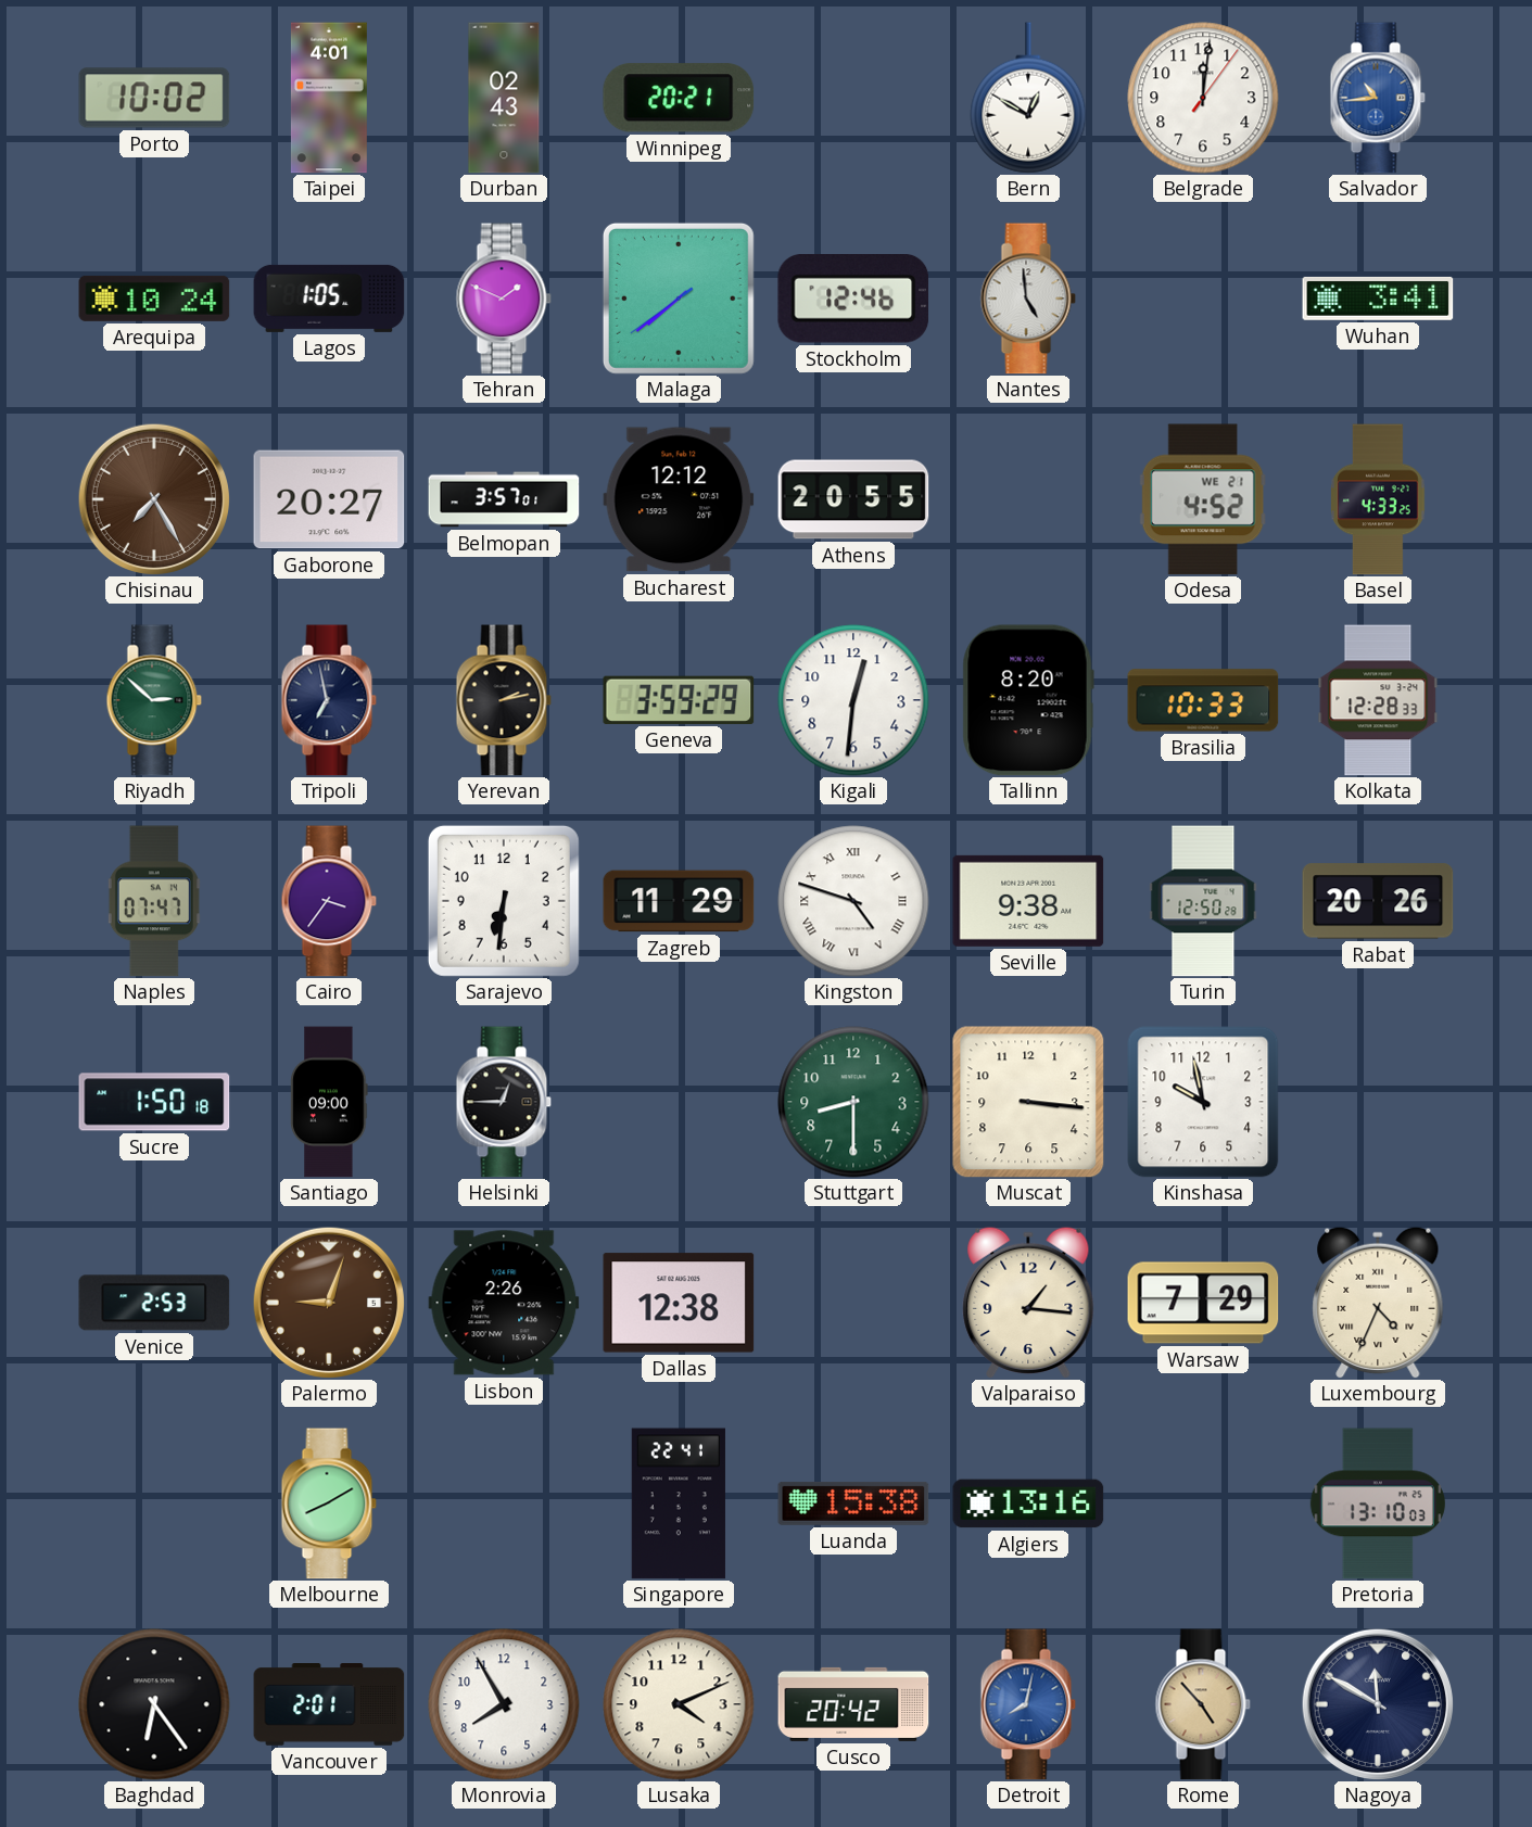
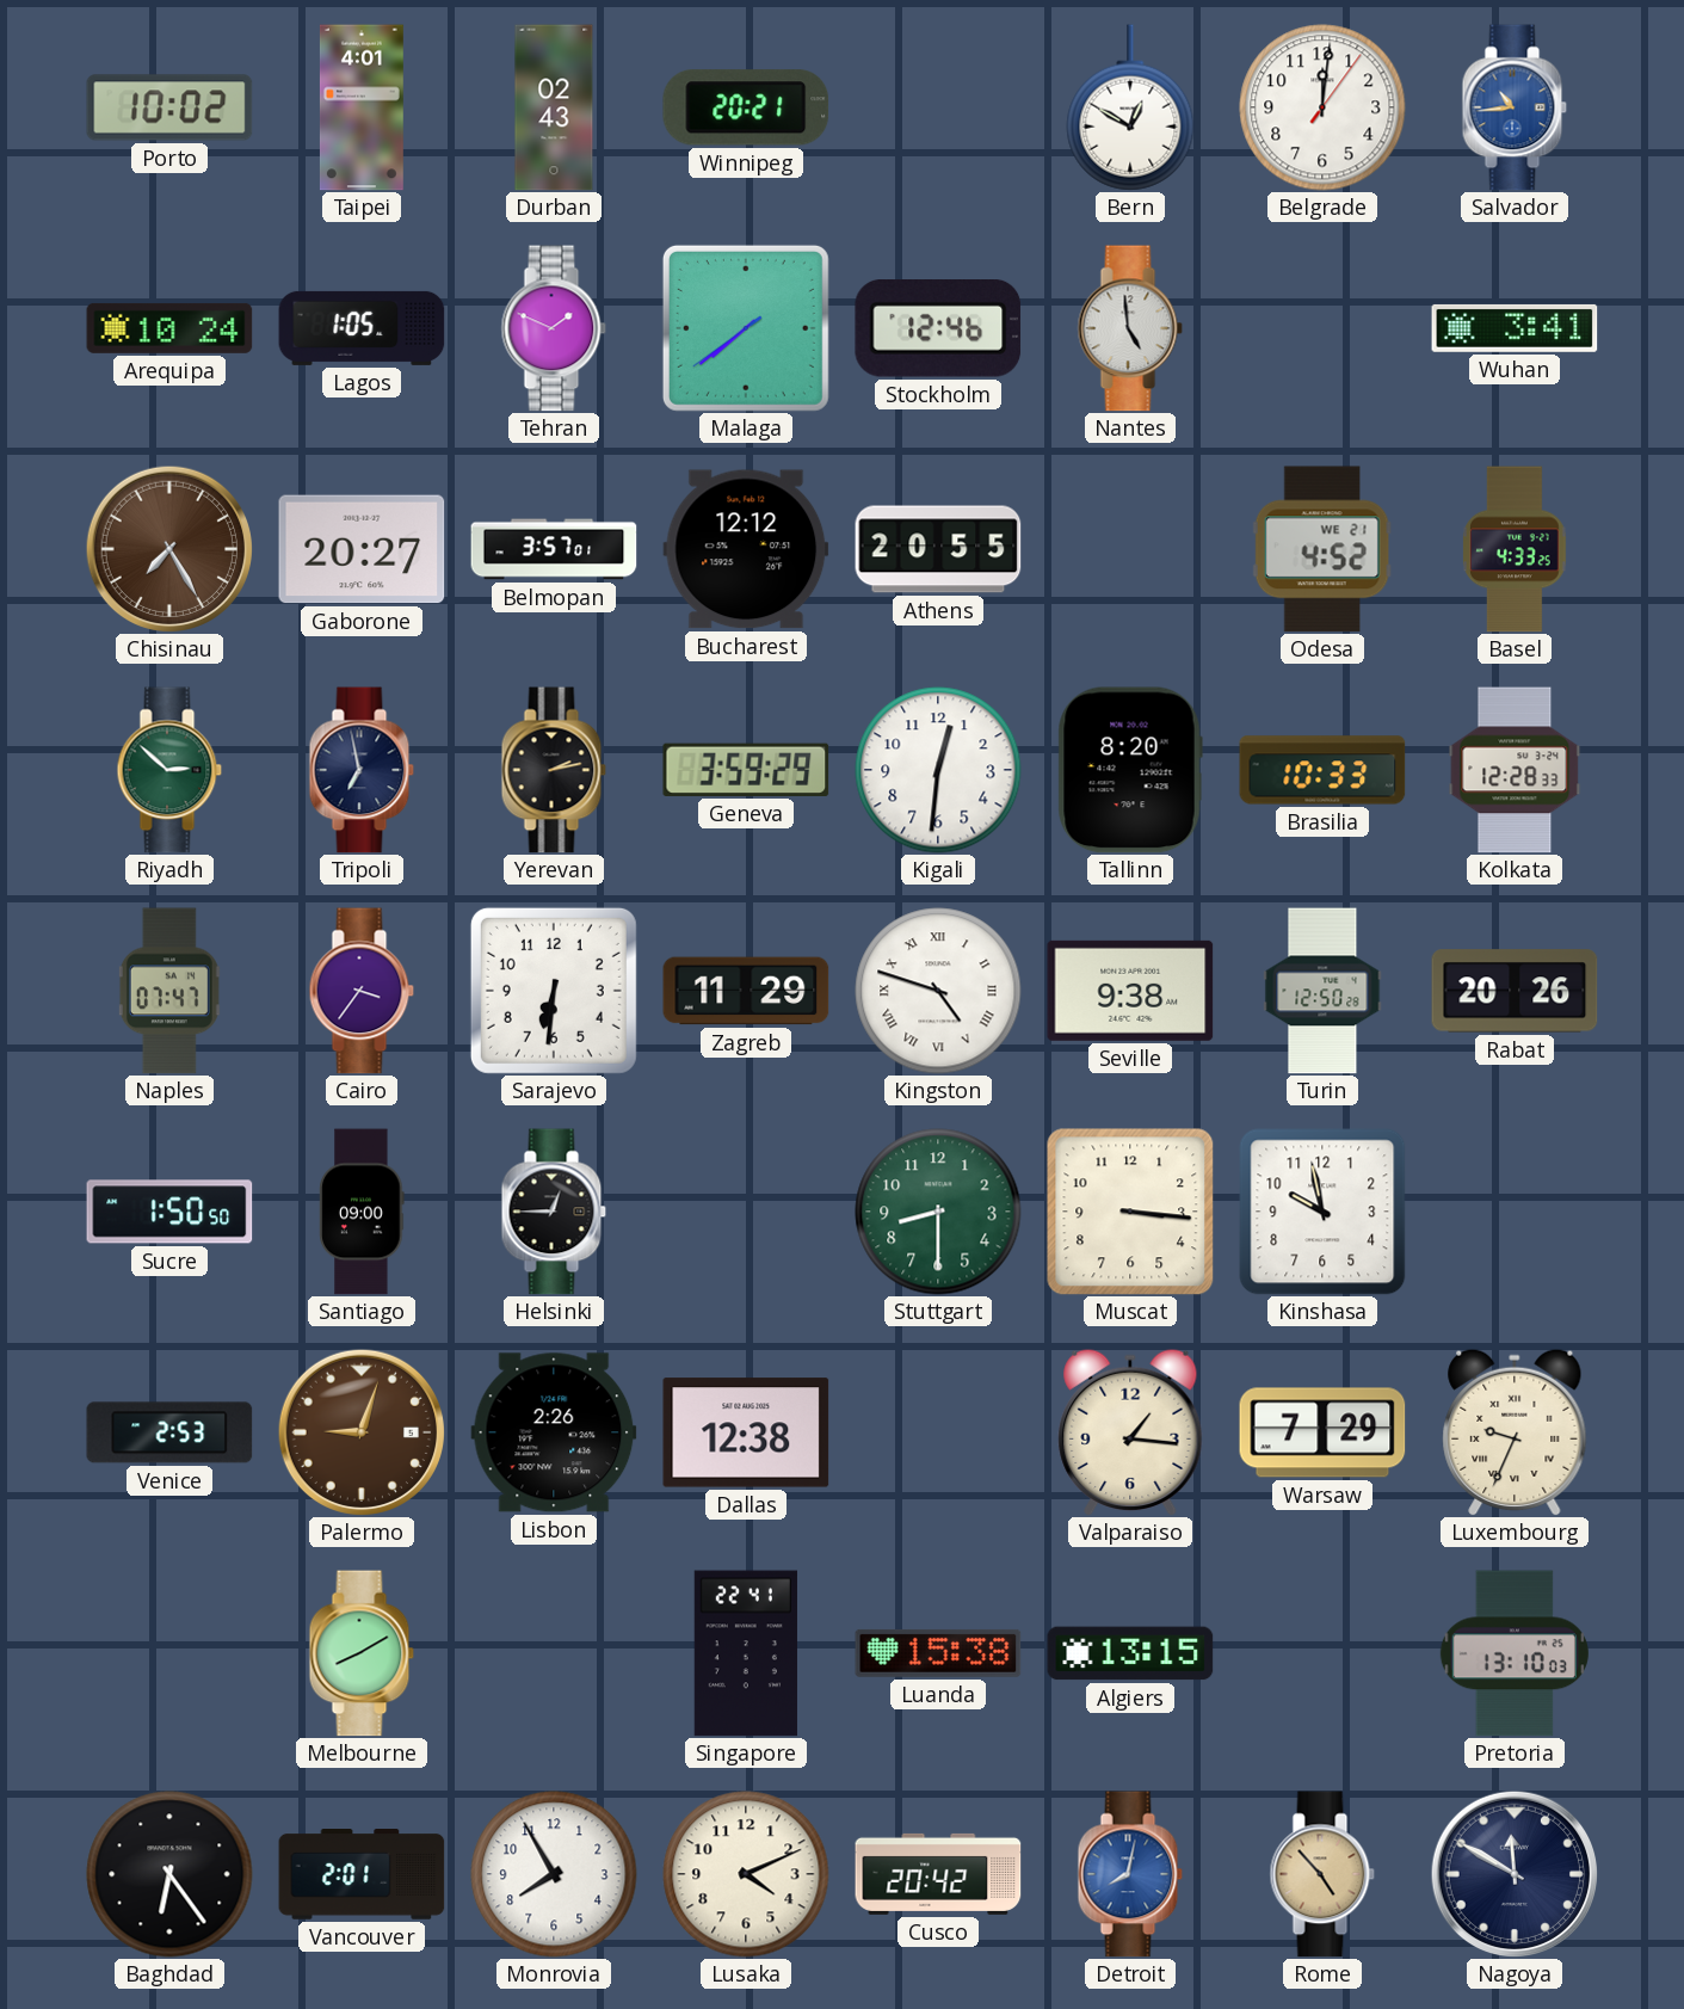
Sucre: 1:50:18 -> 1:50:50
Luxembourg: 4:34 -> 9:34
Algiers: 13:16 -> 13:15
